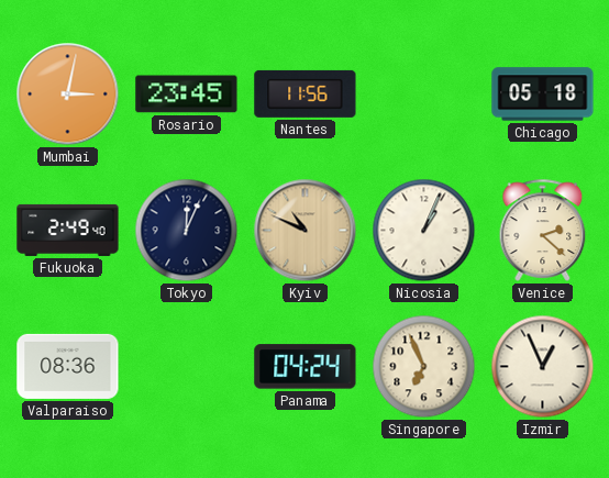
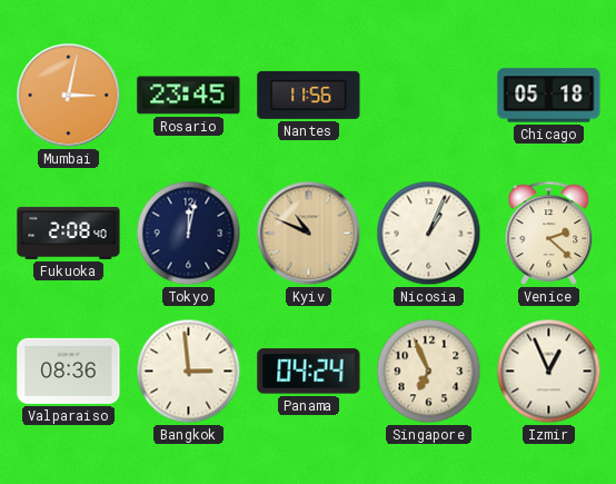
Fukuoka: 2:49 -> 2:08
Tokyo: 12:04 -> 12:02
Bangkok: none -> 2:59
